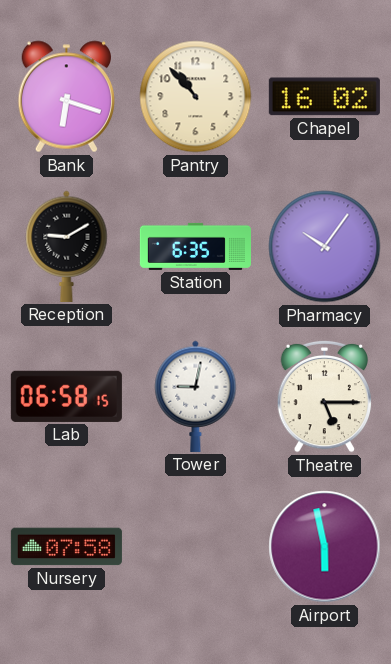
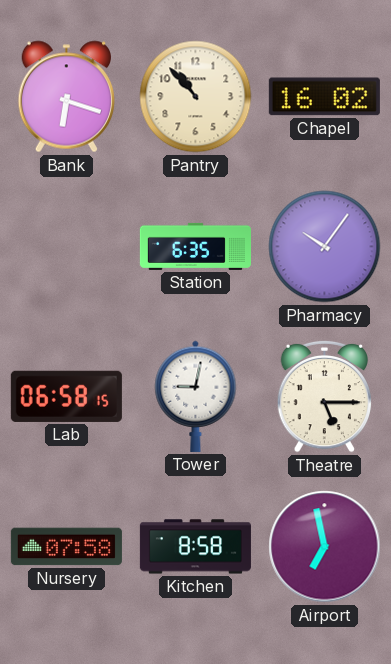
Reception: 9:10 -> none
Kitchen: none -> 8:58
Airport: 5:58 -> 6:58
